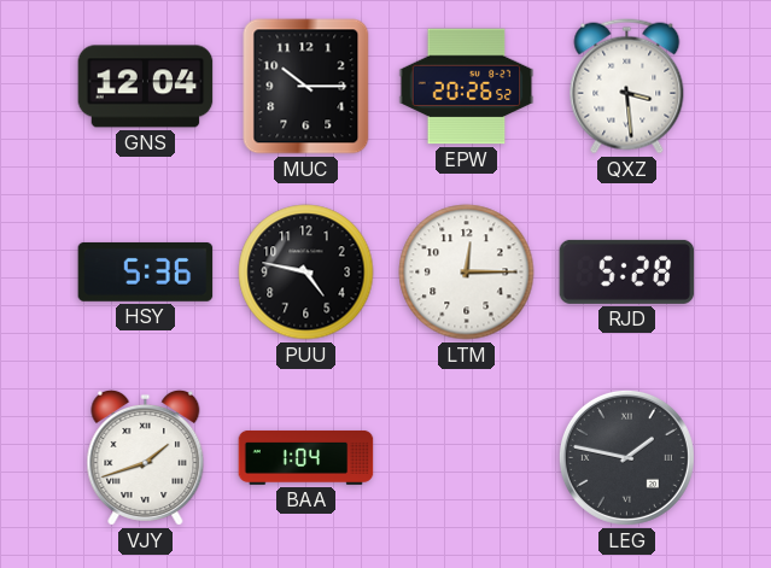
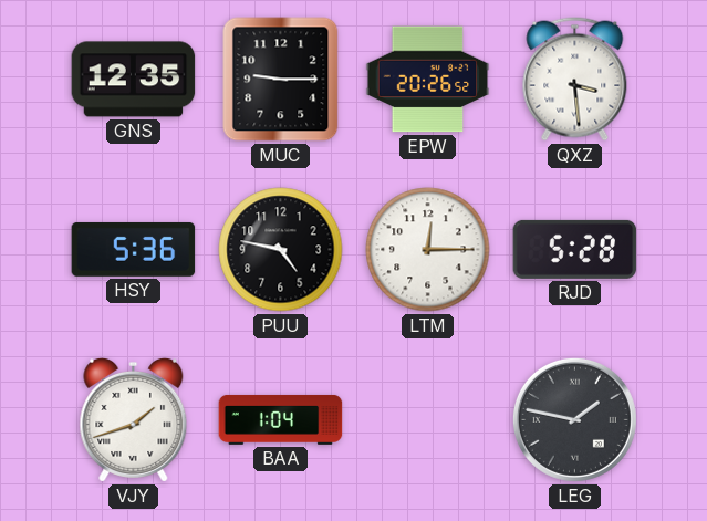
GNS: 12:04 -> 12:35
MUC: 10:15 -> 9:15
